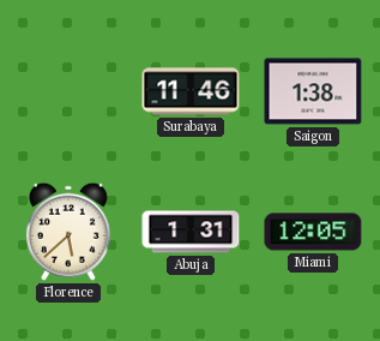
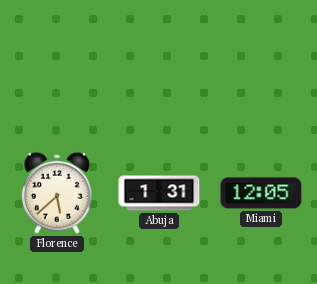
Surabaya: 11:46 -> none
Saigon: 1:38 -> none
